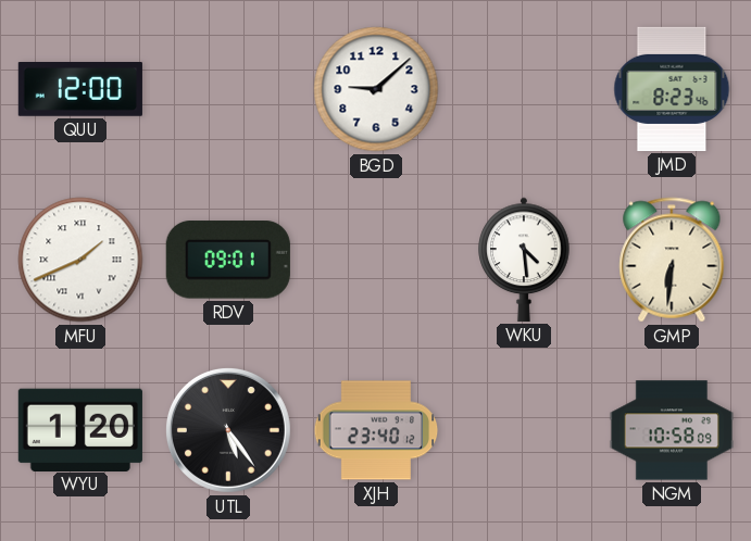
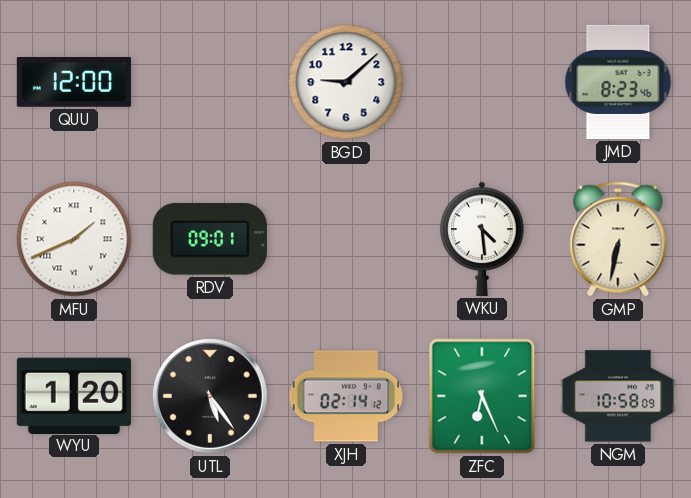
GMP: 6:31 -> 6:32
XJH: 23:40 -> 02:14
ZFC: none -> 6:26
